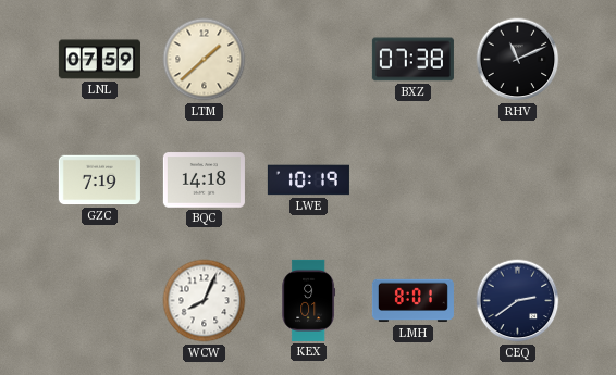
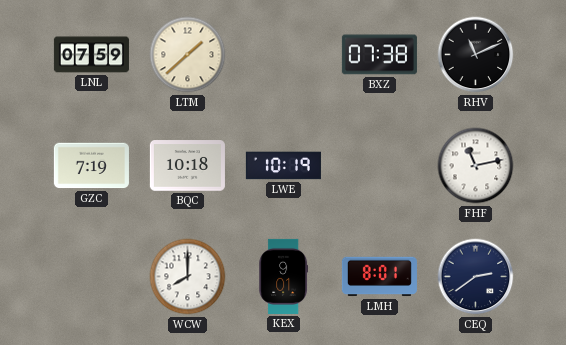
BQC: 14:18 -> 10:18
FHF: none -> 11:13
WCW: 8:04 -> 8:00
